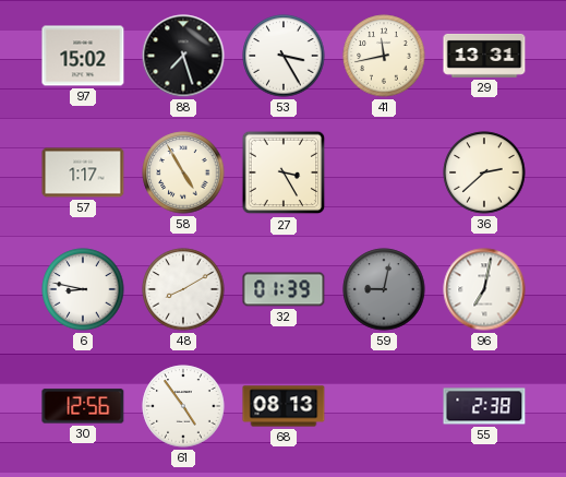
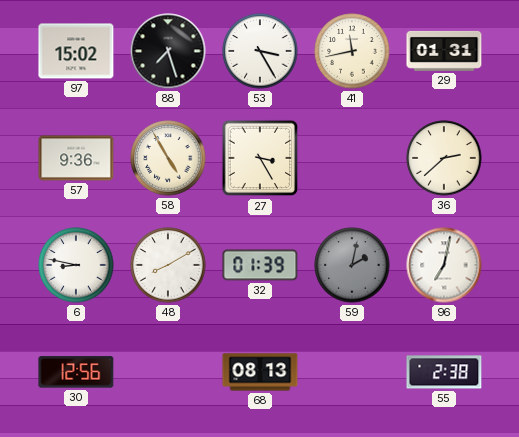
29: 13:31 -> 01:31
57: 1:17 -> 9:36
59: 9:02 -> 2:02
61: 4:54 -> none
